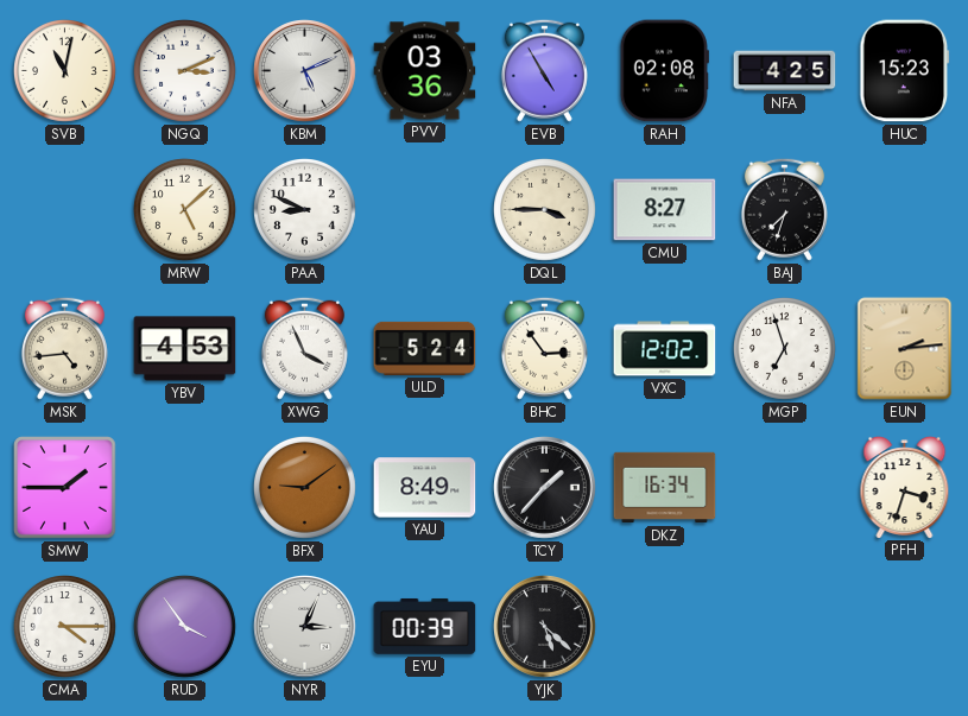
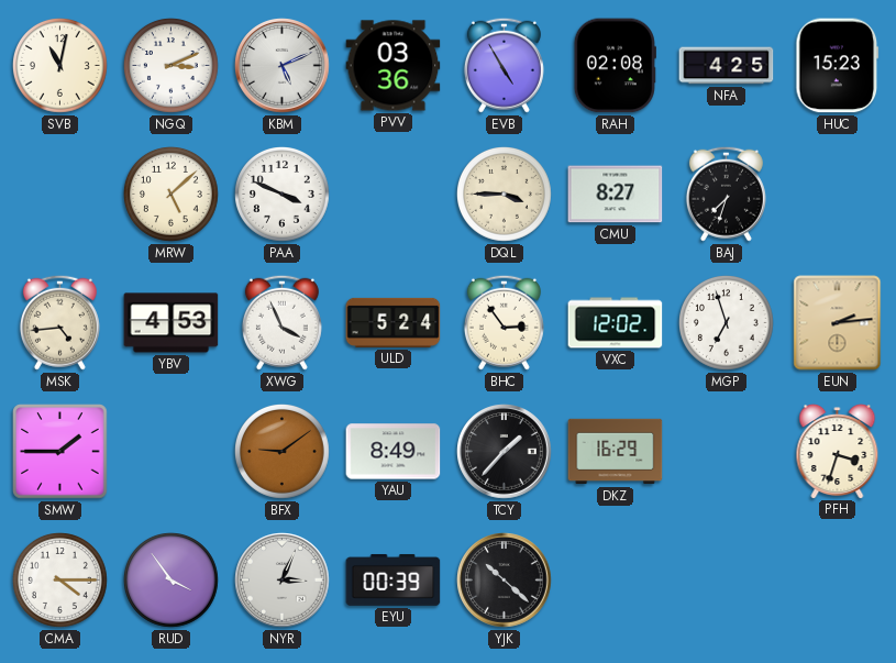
PAA: 8:49 -> 3:49
DKZ: 16:34 -> 16:29
YJK: 5:22 -> 10:22
